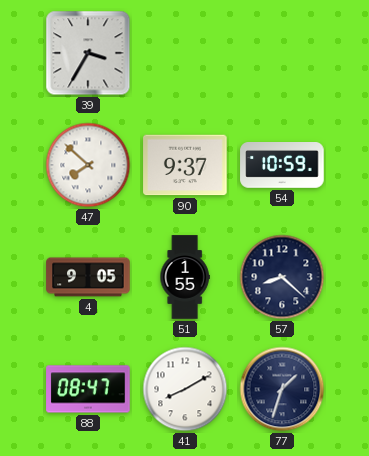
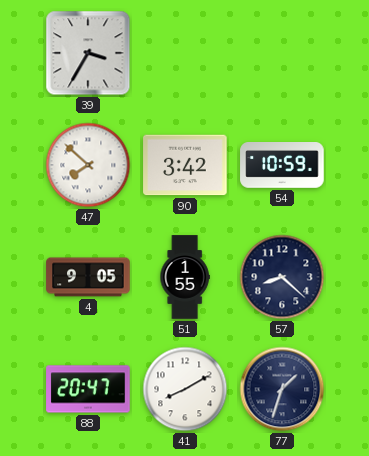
90: 9:37 -> 3:42
88: 08:47 -> 20:47
